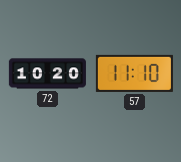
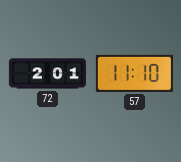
72: 10:20 -> 2:01
